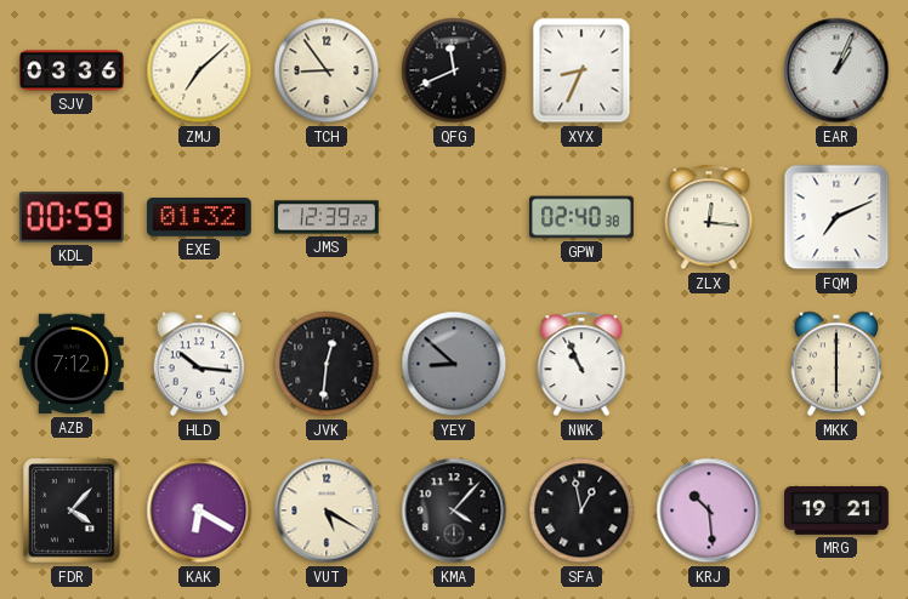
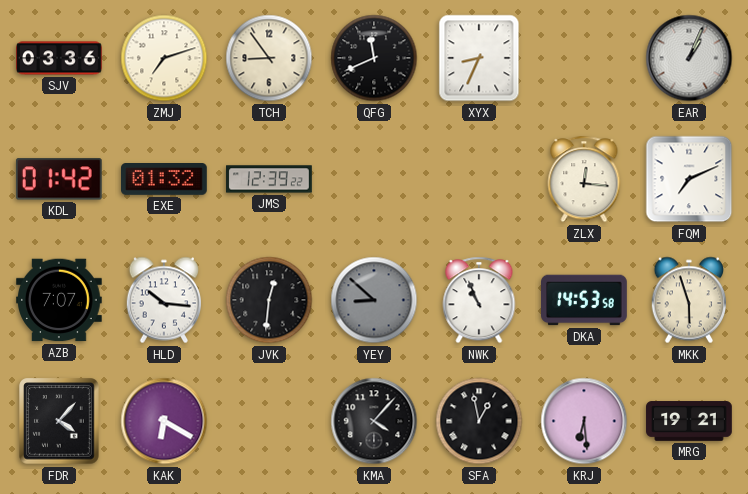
ZMJ: 7:08 -> 7:12
KDL: 00:59 -> 01:42
GPW: 02:40 -> none
AZB: 7:12 -> 7:07
DKA: none -> 14:53
MKK: 6:00 -> 5:57
VUT: 5:20 -> none
KRJ: 10:29 -> 6:29
